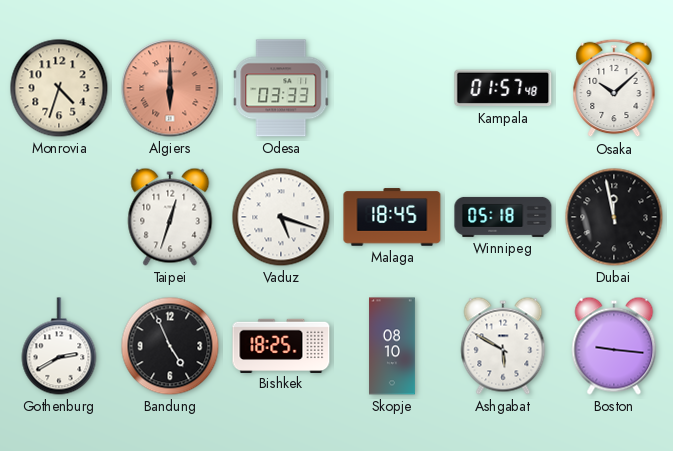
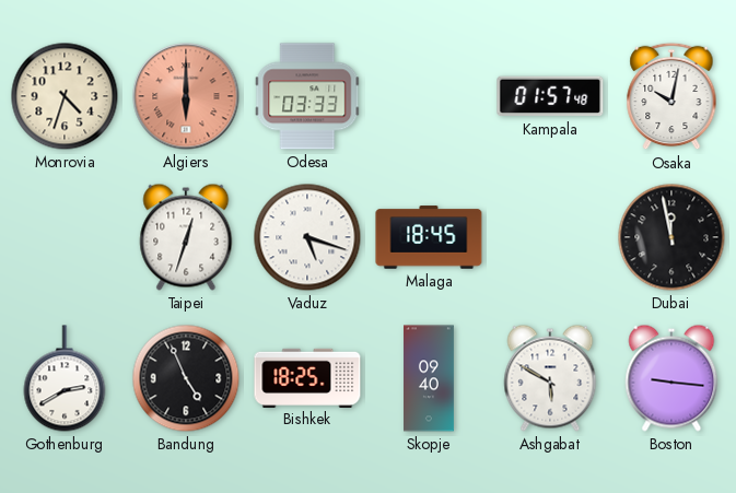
Osaka: 10:08 -> 10:02
Winnipeg: 05:18 -> none
Skopje: 08:10 -> 09:40
